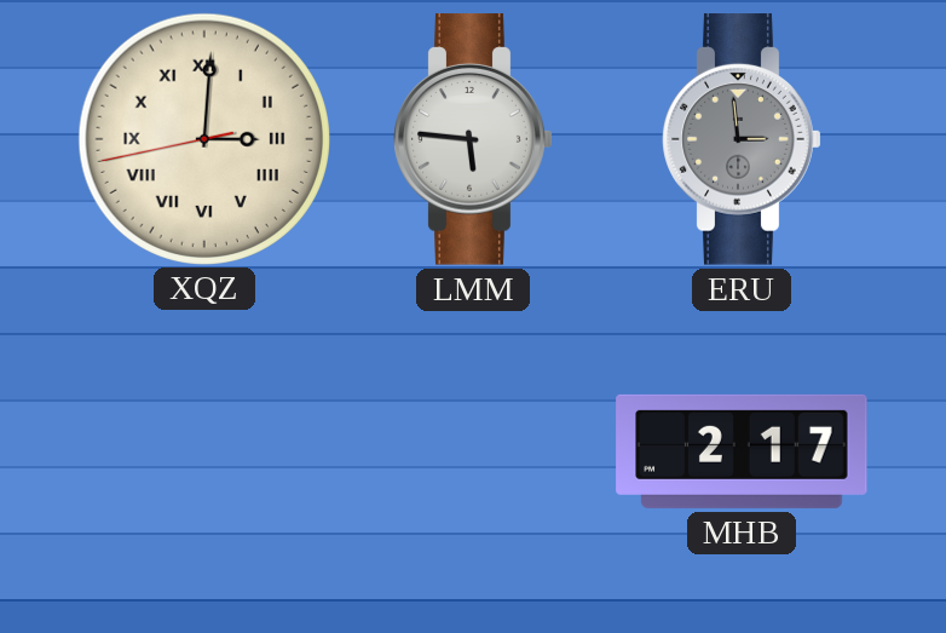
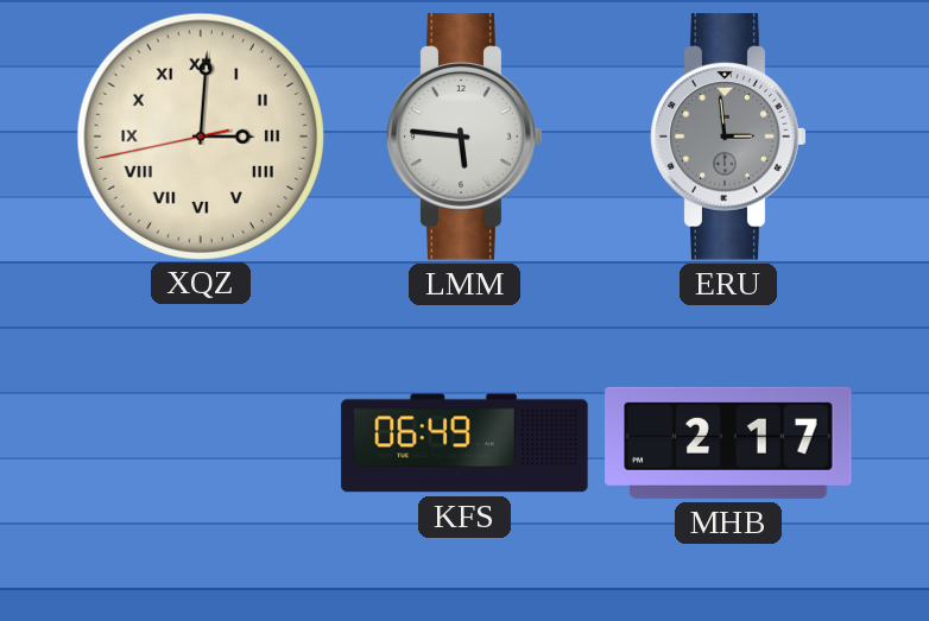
KFS: none -> 06:49
